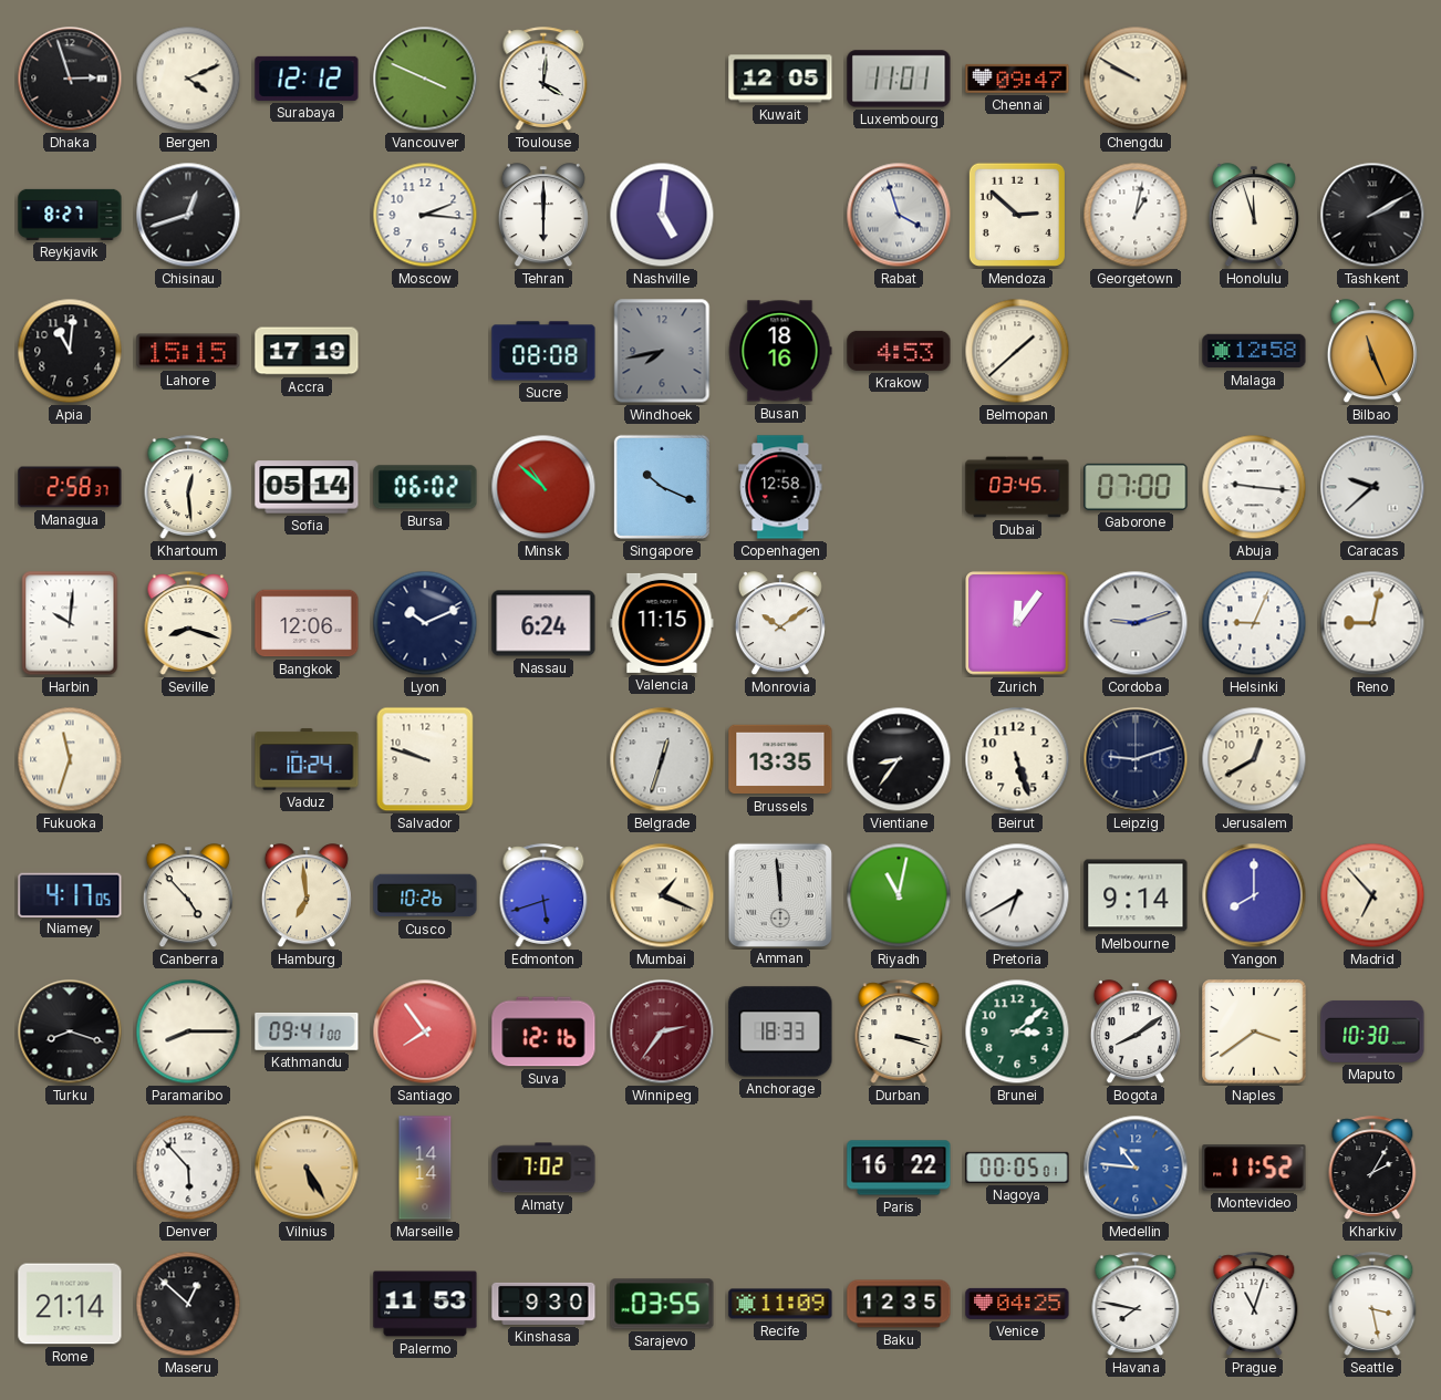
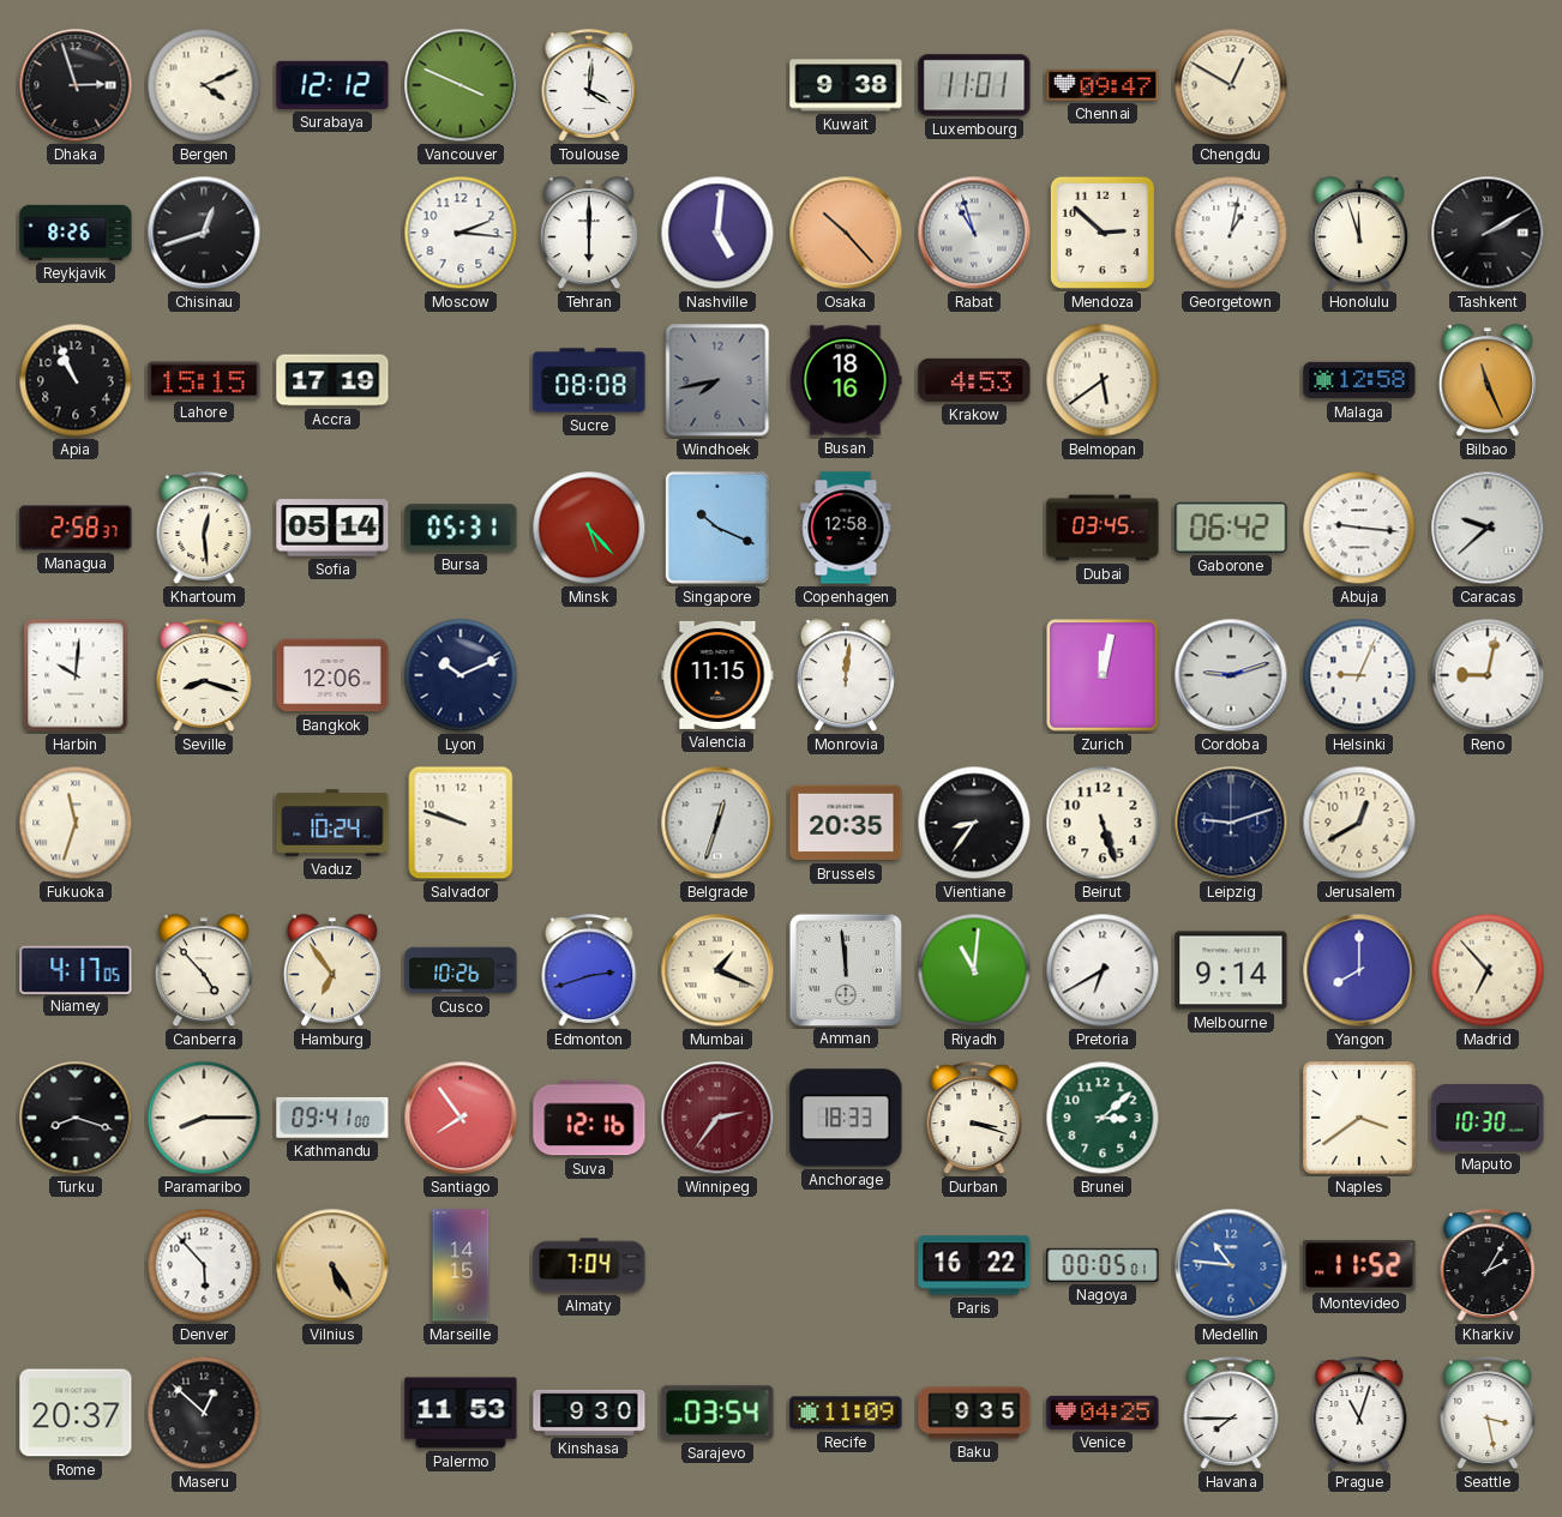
Kuwait: 12:05 -> 9:38
Chengdu: 9:50 -> 12:50
Reykjavik: 8:27 -> 8:26
Osaka: none -> 10:23
Rabat: 3:57 -> 10:57
Apia: 11:01 -> 10:56
Belmopan: 1:38 -> 5:39
Bursa: 06:02 -> 05:31
Minsk: 10:52 -> 5:23
Gaborone: 07:00 -> 06:42
Nassau: 6:24 -> none
Monrovia: 10:09 -> 12:01
Zurich: 12:06 -> 12:02
Brussels: 13:35 -> 20:35
Hamburg: 6:59 -> 6:54
Edmonton: 5:42 -> 2:42
Riyadh: 11:02 -> 11:01
Bogota: 8:09 -> none
Marseille: 14:14 -> 14:15
Almaty: 7:02 -> 7:04
Rome: 21:14 -> 20:37
Sarajevo: 03:55 -> 03:54
Baku: 12:35 -> 9:35
Havana: 7:47 -> 7:45
